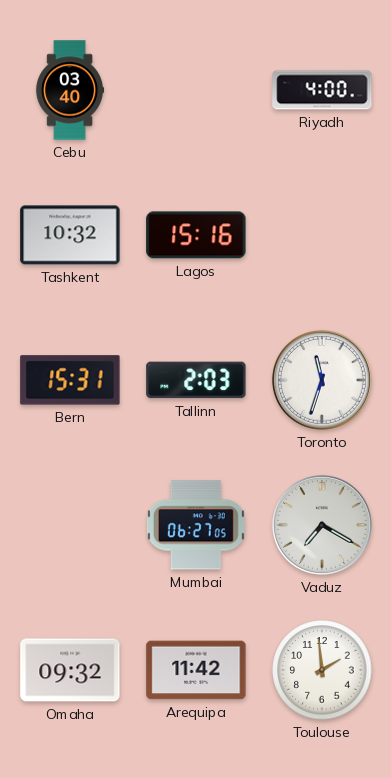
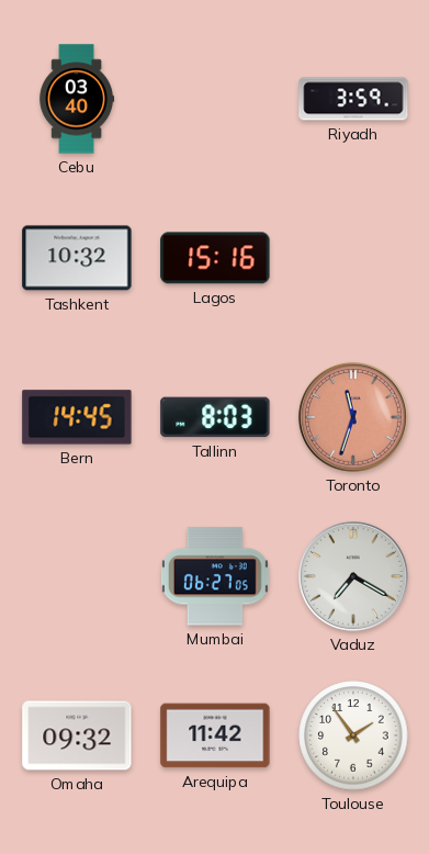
Riyadh: 4:00 -> 3:59
Bern: 15:31 -> 14:45
Tallinn: 2:03 -> 8:03
Toronto dial: white -> salmon
Toulouse: 1:59 -> 1:54
